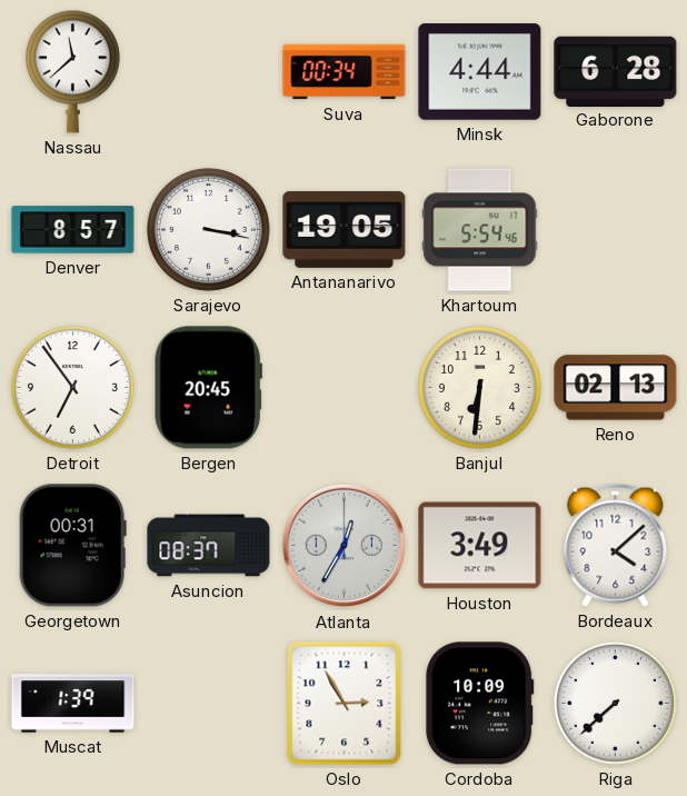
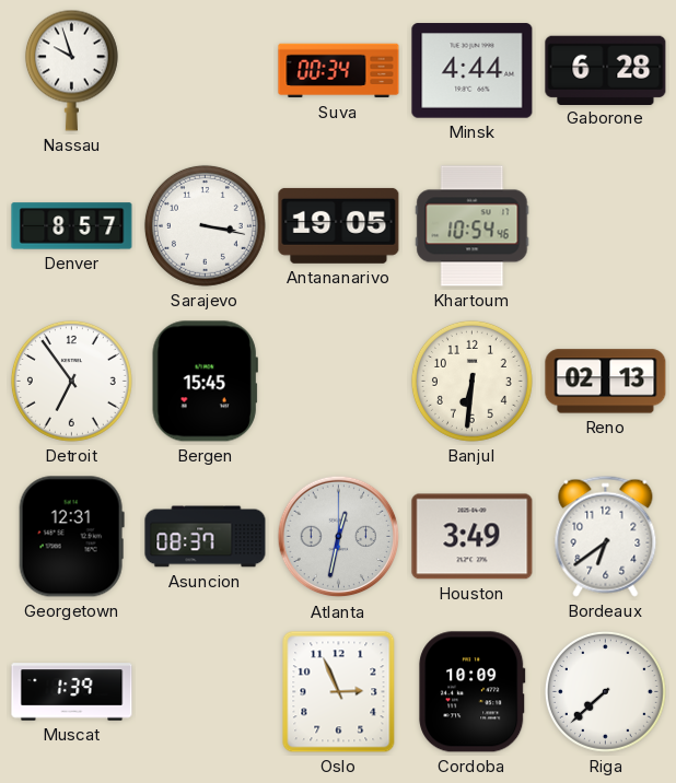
Nassau: 11:38 -> 9:57
Khartoum: 5:54 -> 10:54
Bergen: 20:45 -> 15:45
Georgetown: 00:31 -> 12:31
Atlanta: 12:35 -> 12:32
Bordeaux: 4:08 -> 6:39
Oslo: 2:55 -> 2:56
